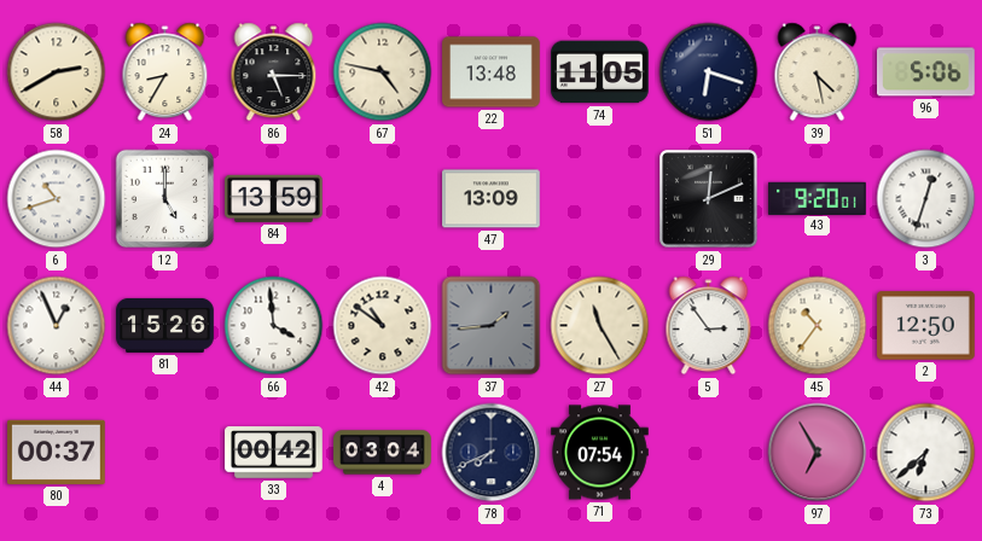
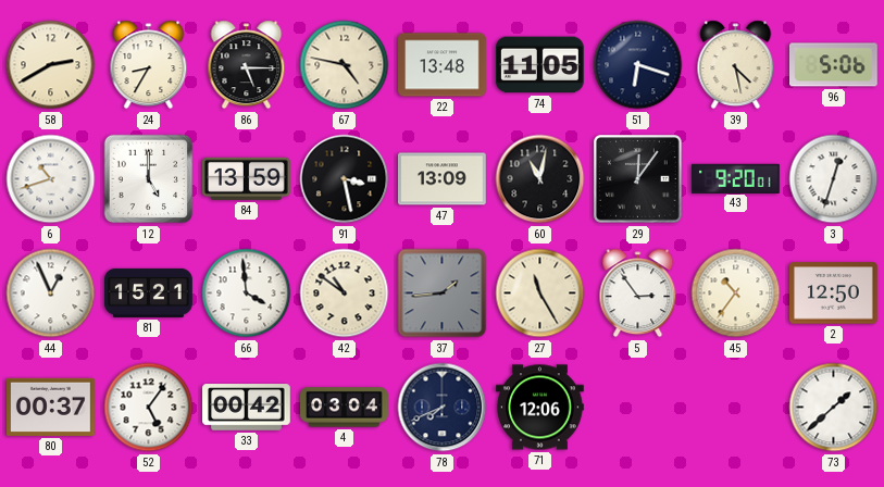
91: none -> 3:28
60: none -> 11:02
29: 12:11 -> 12:06
81: 15:26 -> 15:21
52: none -> 5:06
71: 07:54 -> 12:06
97: 6:55 -> none
73: 6:38 -> 1:38
